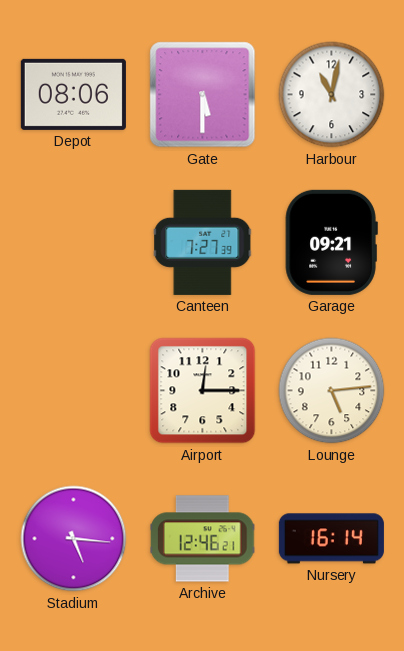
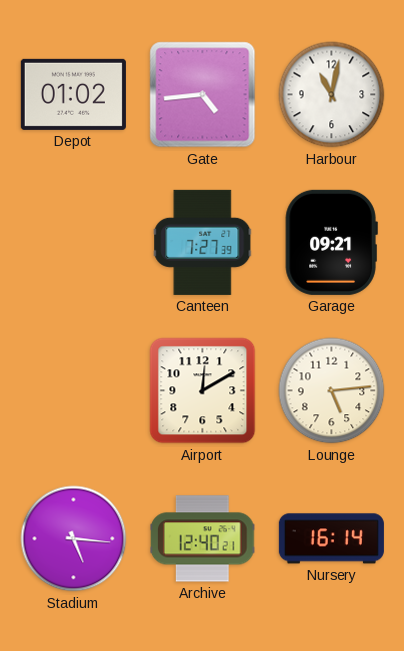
Depot: 08:06 -> 01:02
Gate: 5:30 -> 4:44
Airport: 12:15 -> 12:10
Archive: 12:46 -> 12:40
